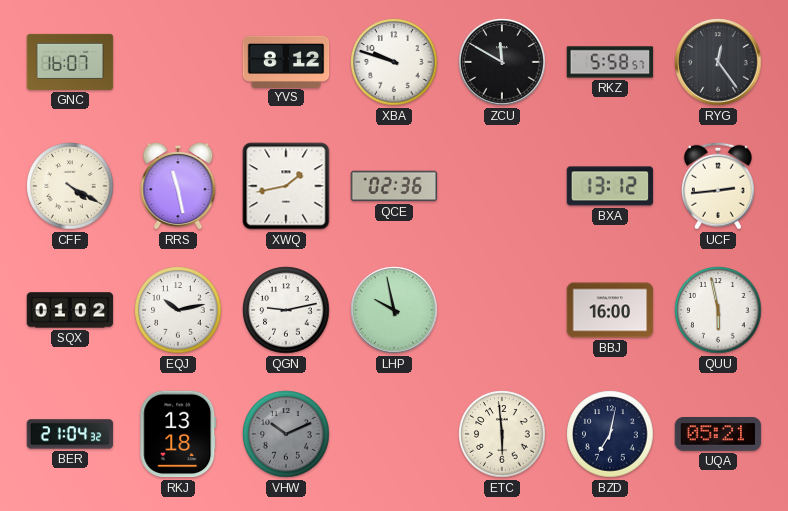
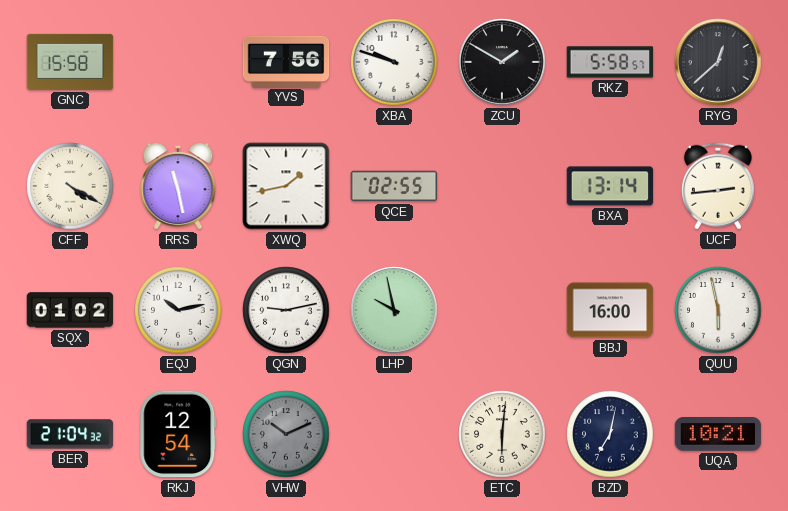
GNC: 16:07 -> 15:58
YVS: 8:12 -> 7:56
ZCU: 11:50 -> 1:50
RYG: 12:24 -> 12:38
QCE: 02:36 -> 02:55
BXA: 13:12 -> 13:14
RKJ: 13:18 -> 12:54
ETC: 5:59 -> 6:01
UQA: 05:21 -> 10:21
